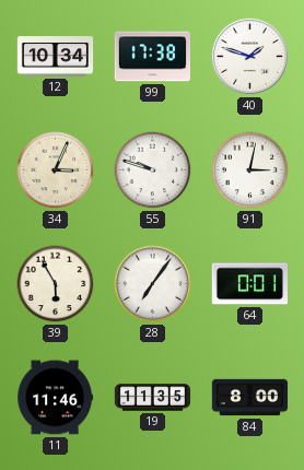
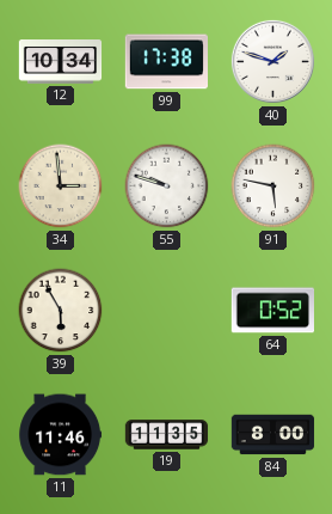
34: 3:04 -> 2:59
91: 3:02 -> 5:47
28: 7:06 -> none
64: 0:01 -> 0:52
